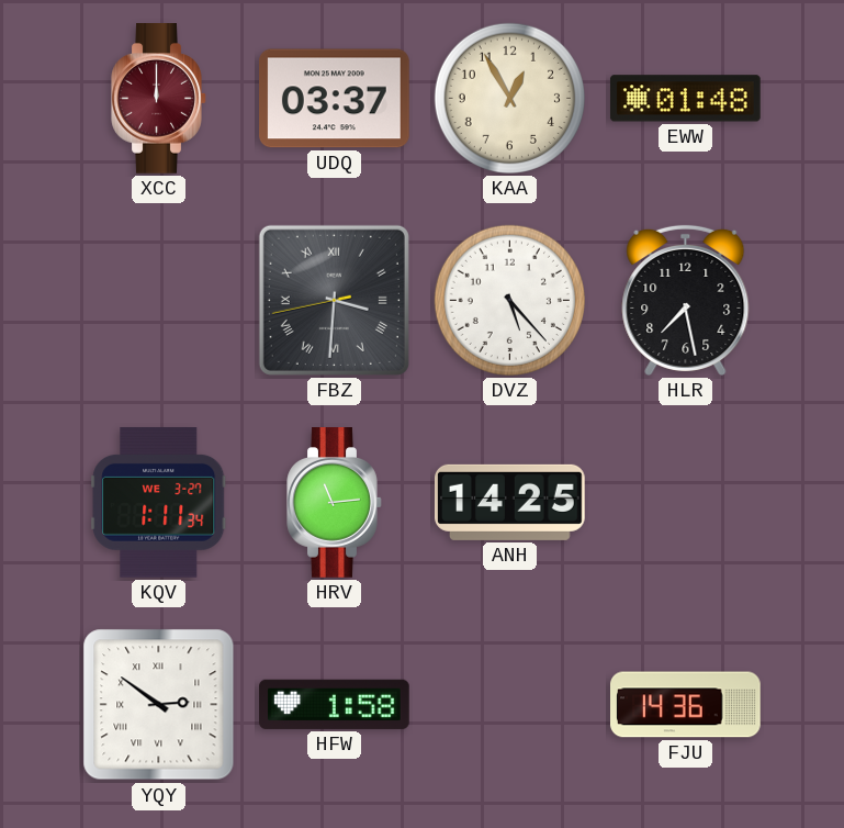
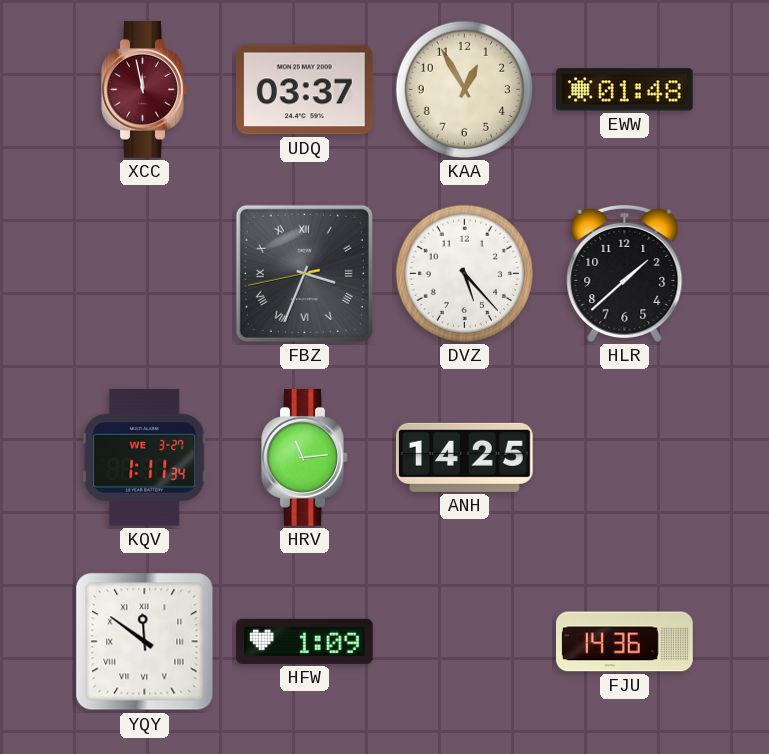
XCC: 12:00 -> 11:58
FBZ: 3:30 -> 3:33
HLR: 7:28 -> 1:38
YQY: 2:51 -> 11:51
HFW: 1:58 -> 1:09
